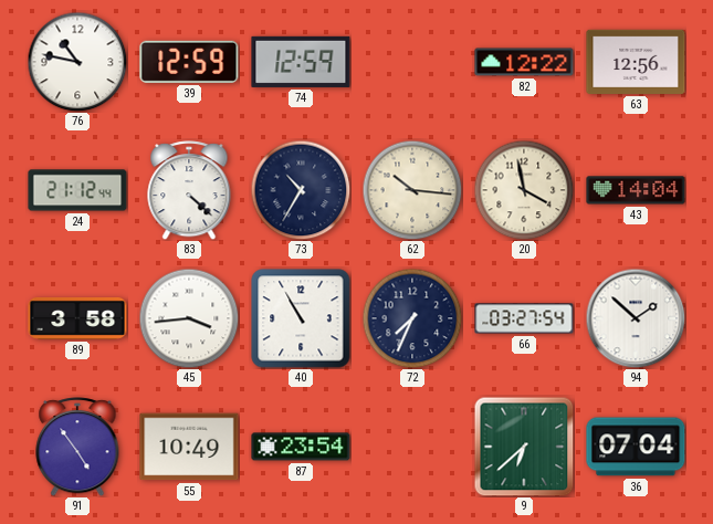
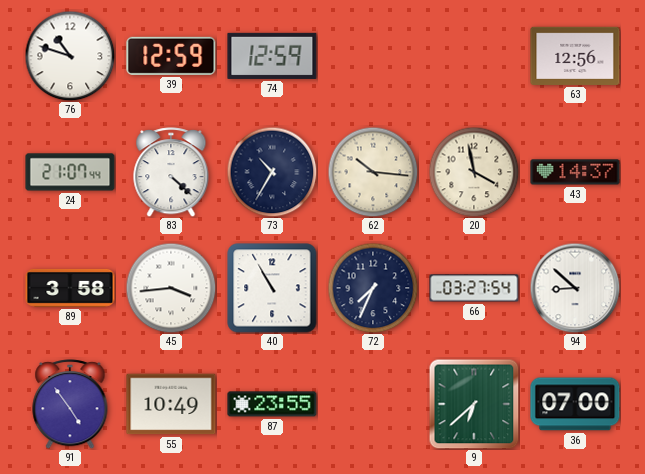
76: 10:47 -> 10:48
82: 12:22 -> none
24: 21:12 -> 21:07
43: 14:04 -> 14:37
94: 1:52 -> 8:52
87: 23:54 -> 23:55
36: 07:04 -> 07:00
